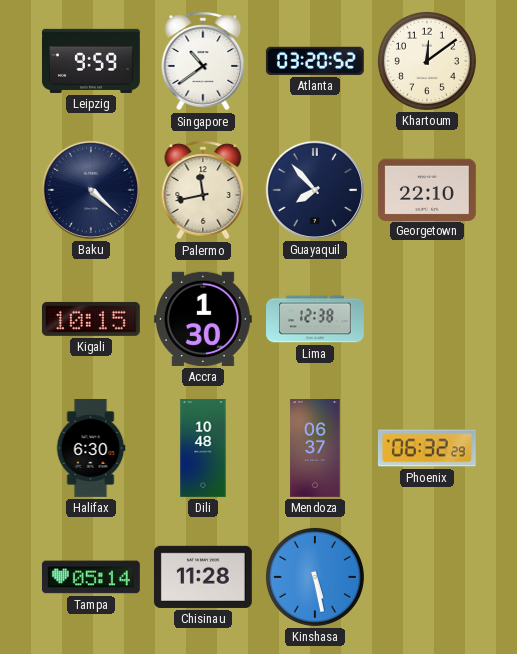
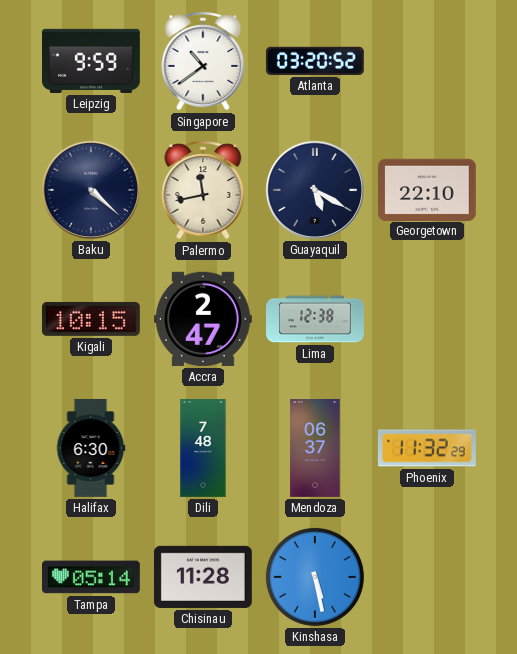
Khartoum: 12:09 -> none
Guayaquil: 7:53 -> 5:20
Accra: 1:30 -> 2:47
Dili: 10:48 -> 7:48
Phoenix: 06:32 -> 11:32
